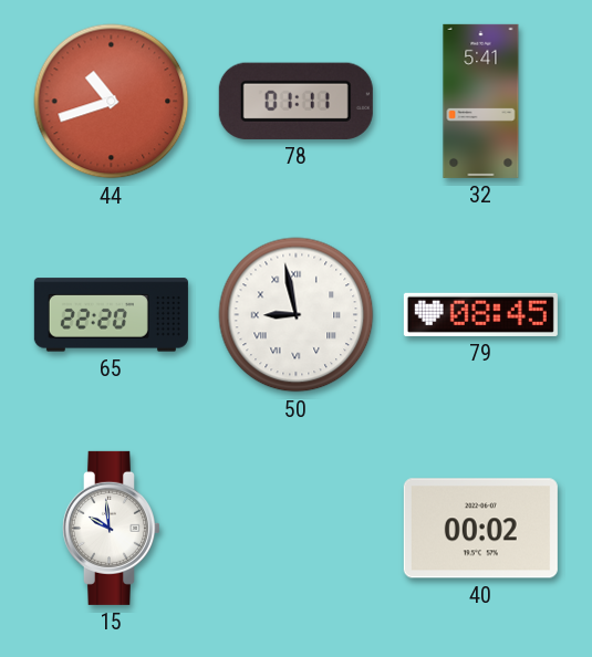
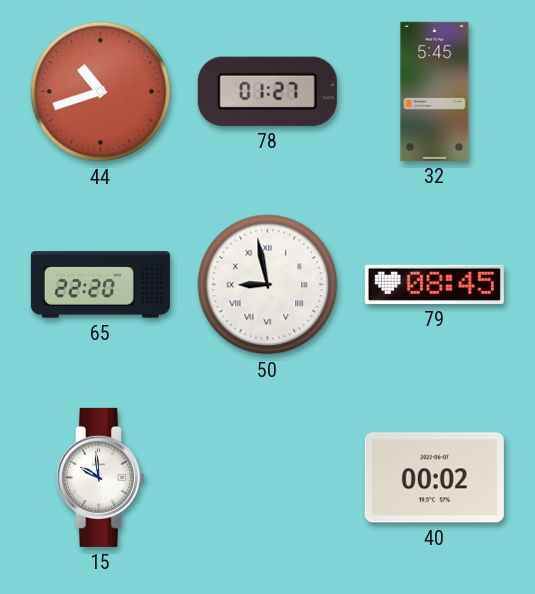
78: 01:11 -> 01:27
32: 5:41 -> 5:45
